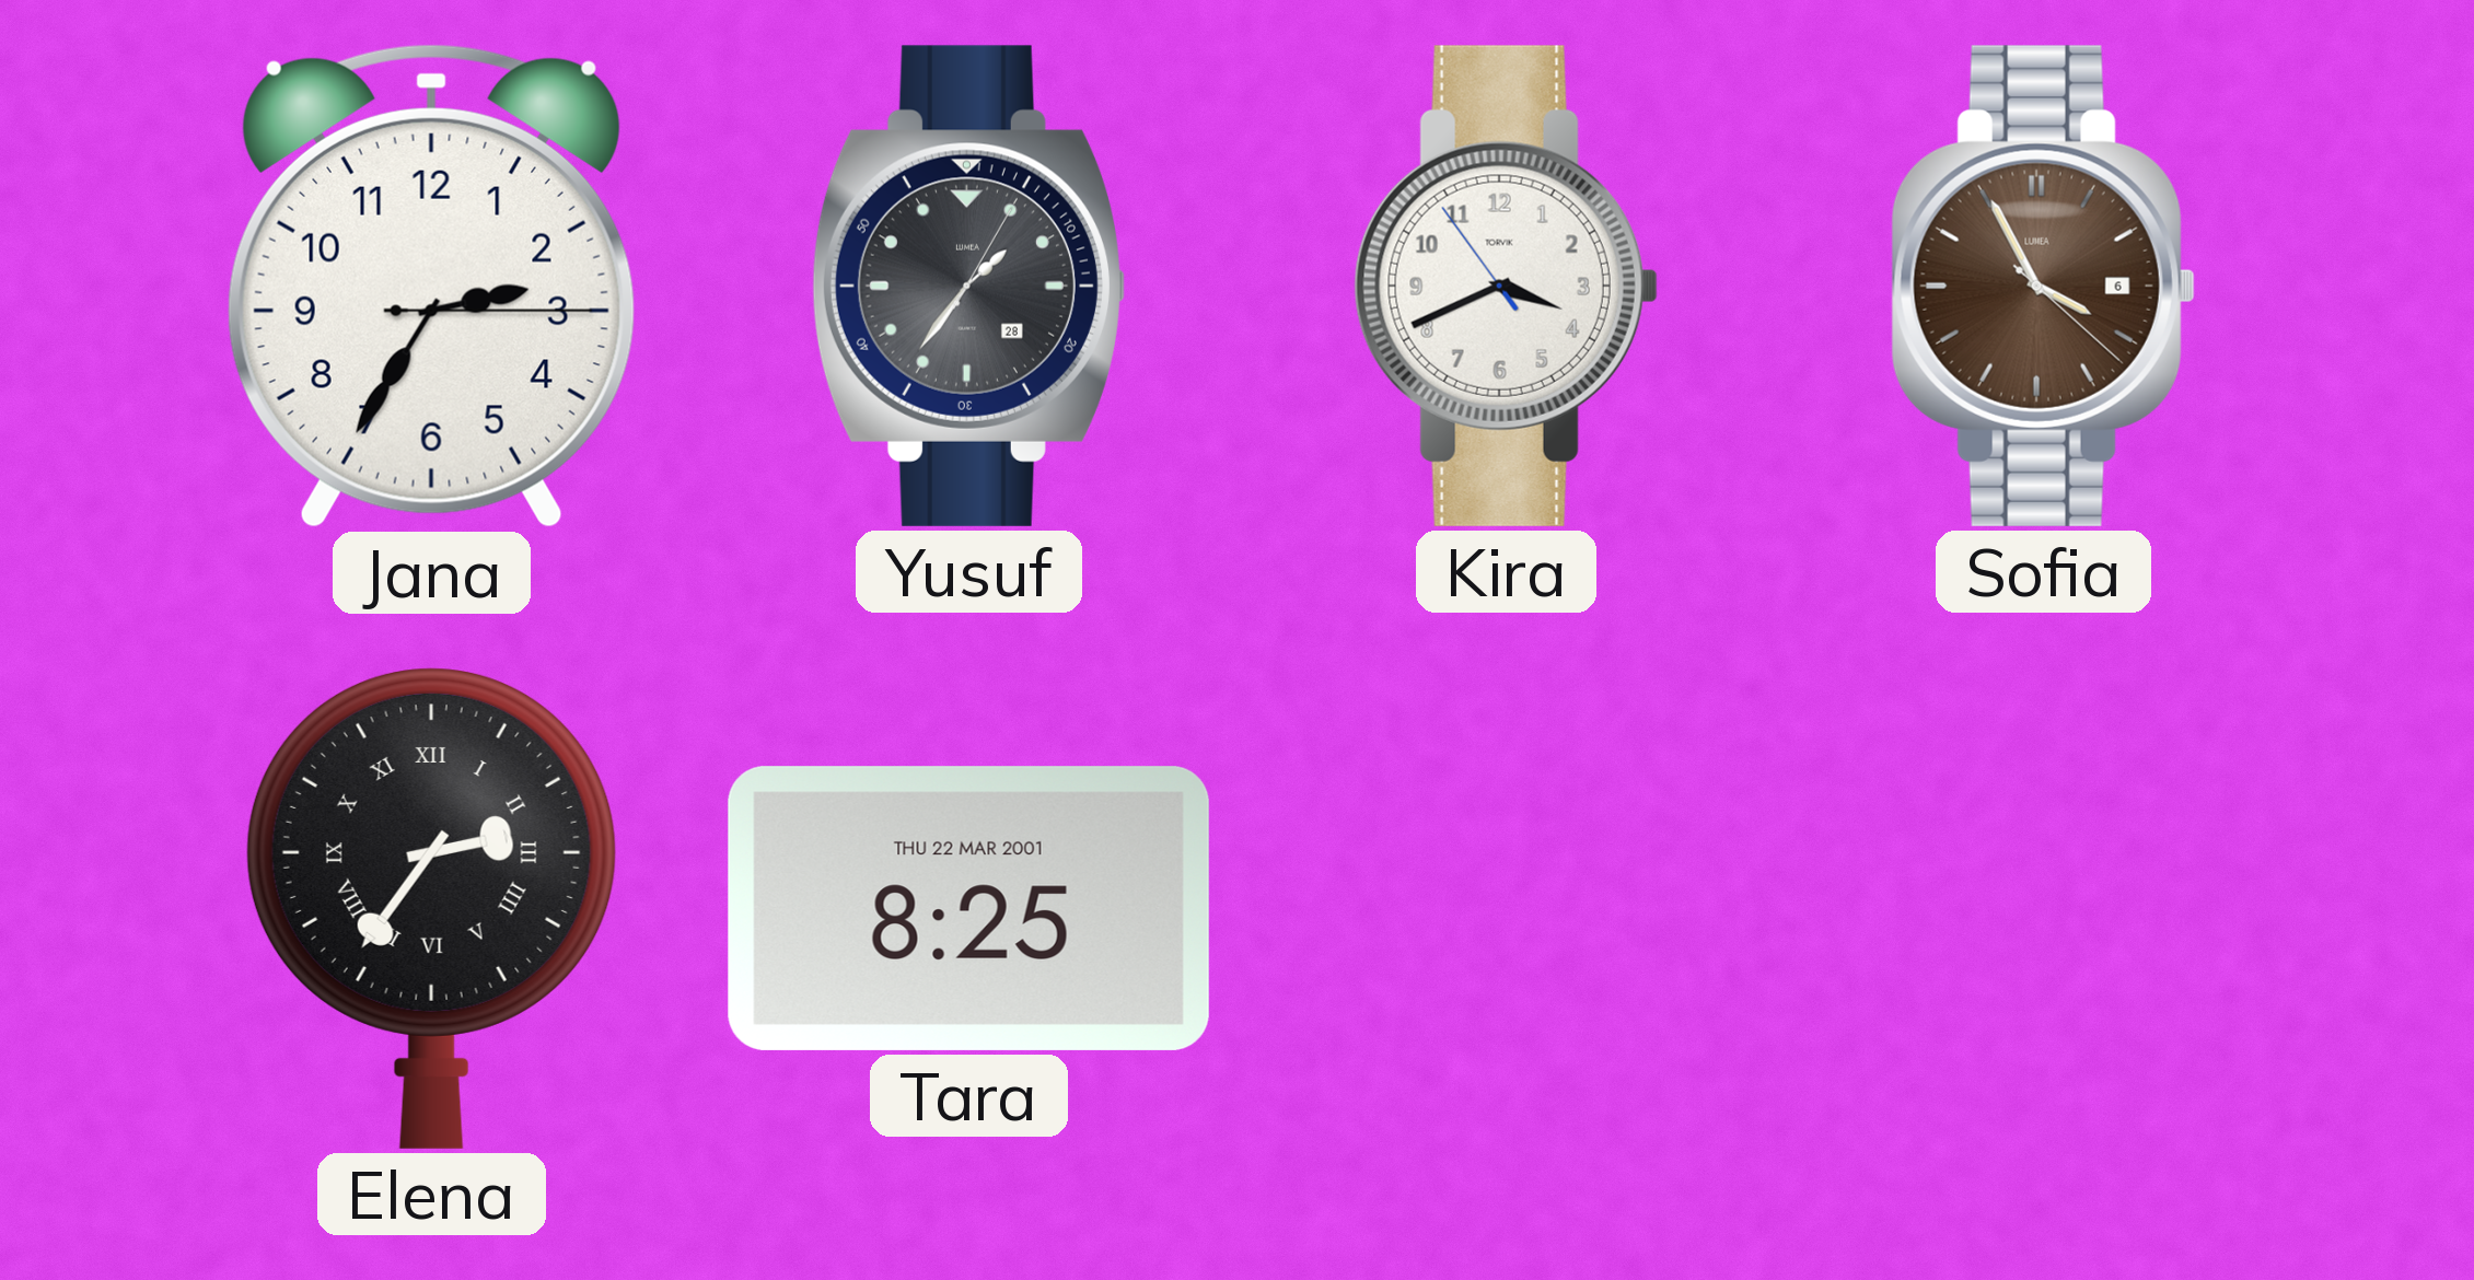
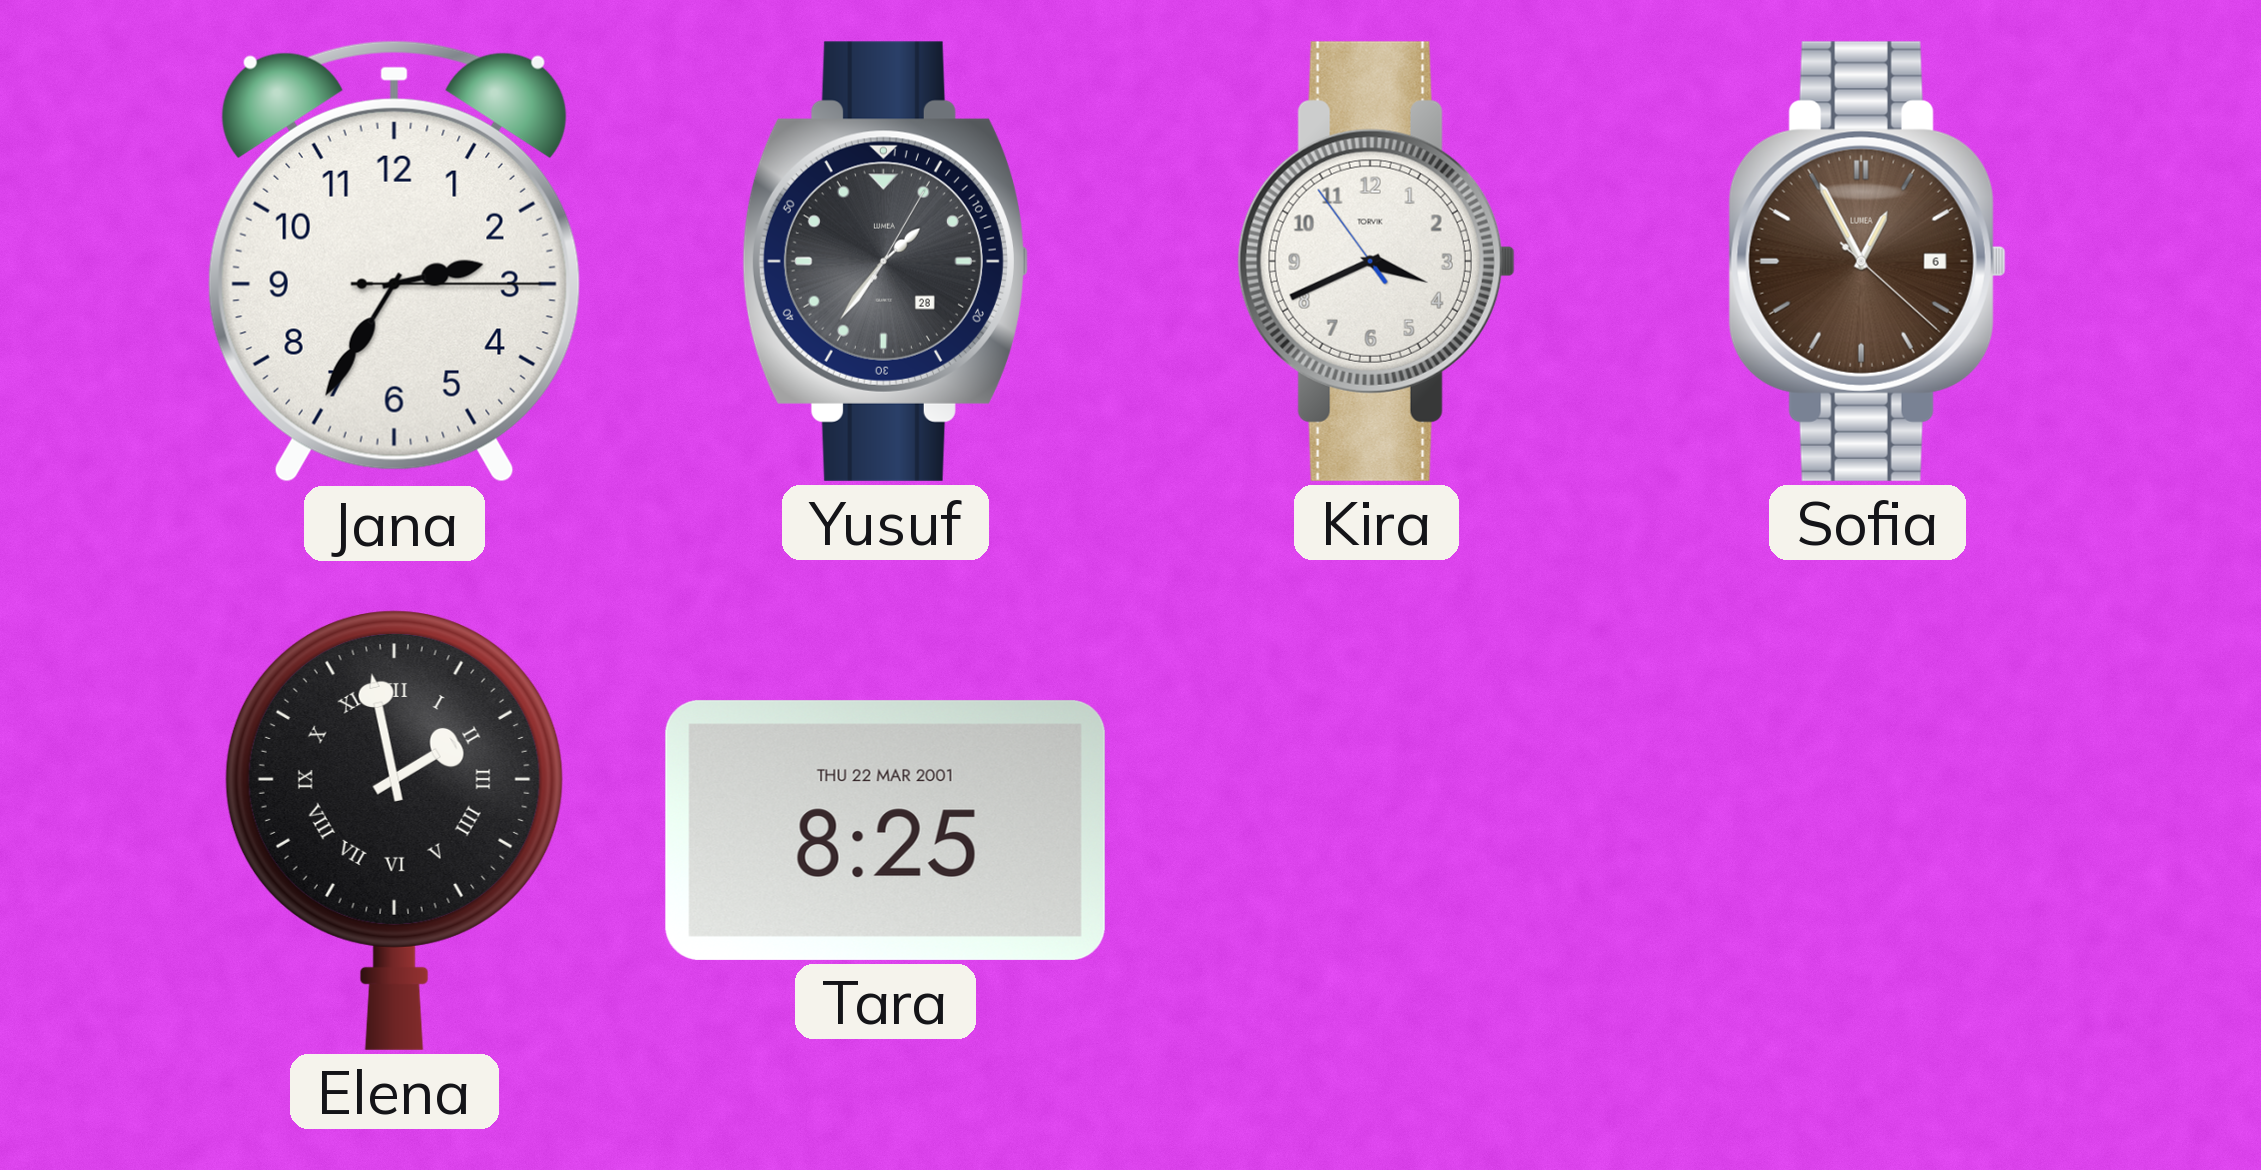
Sofia: 3:55 -> 12:55
Elena: 2:36 -> 1:58
